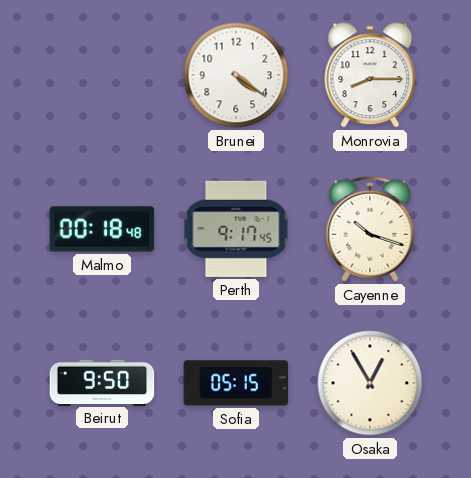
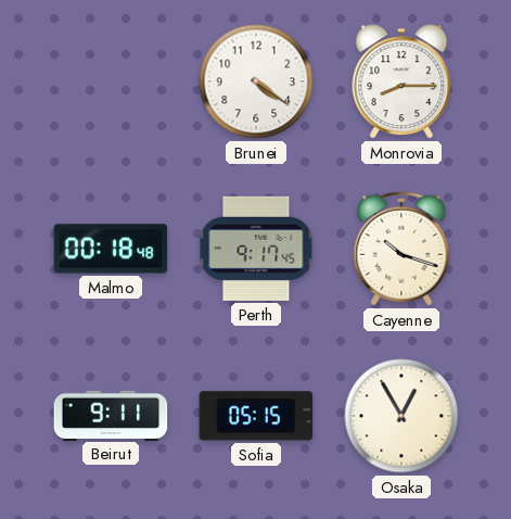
Beirut: 9:50 -> 9:11
